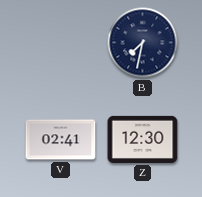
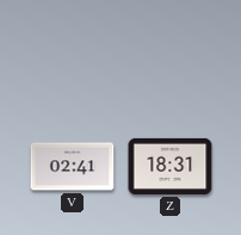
B: 7:32 -> none
Z: 12:30 -> 18:31
